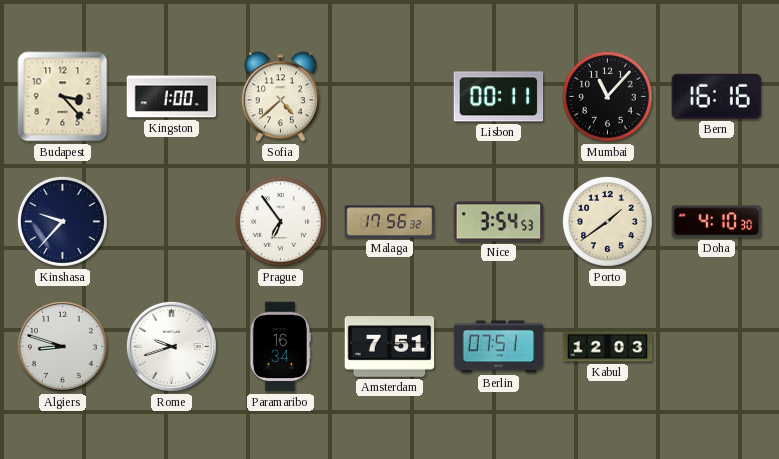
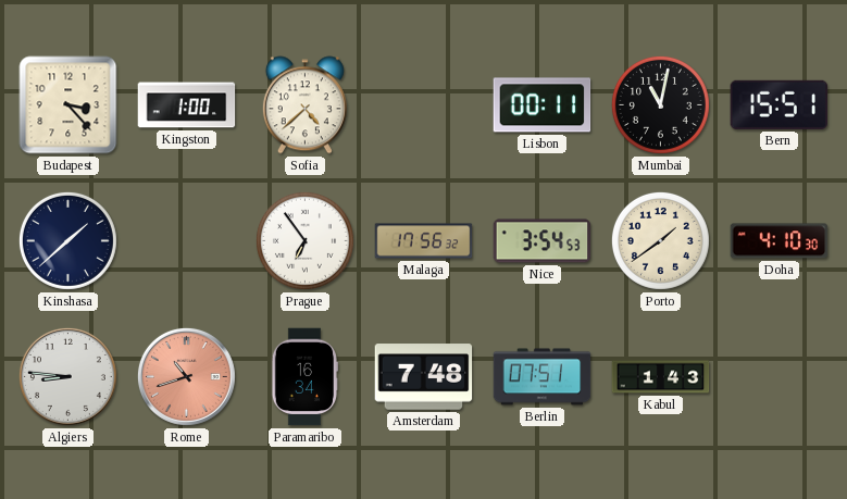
Mumbai: 11:07 -> 11:02
Bern: 16:16 -> 15:51
Kinshasa: 9:37 -> 1:38
Algiers: 8:48 -> 8:46
Rome: 9:42 -> 10:42
Rome dial: white -> salmon
Amsterdam: 7:51 -> 7:48
Kabul: 12:03 -> 1:43
